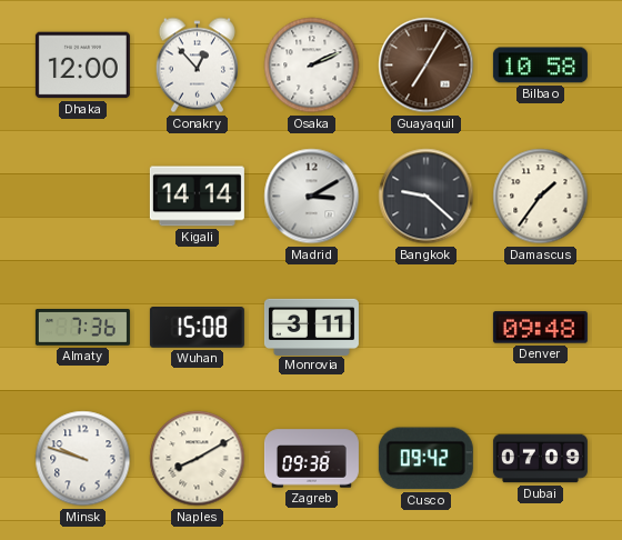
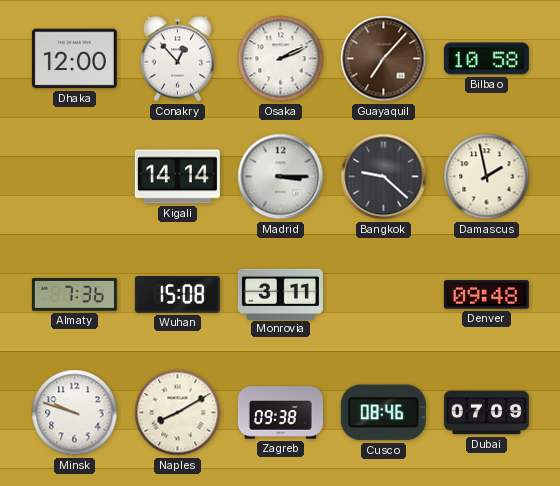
Guayaquil: 7:05 -> 7:07
Madrid: 3:10 -> 3:15
Damascus: 1:36 -> 1:58
Cusco: 09:42 -> 08:46
